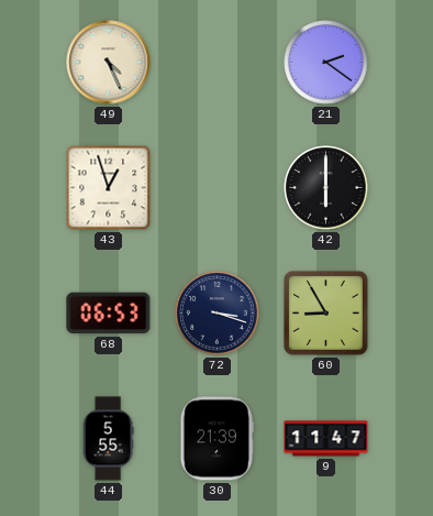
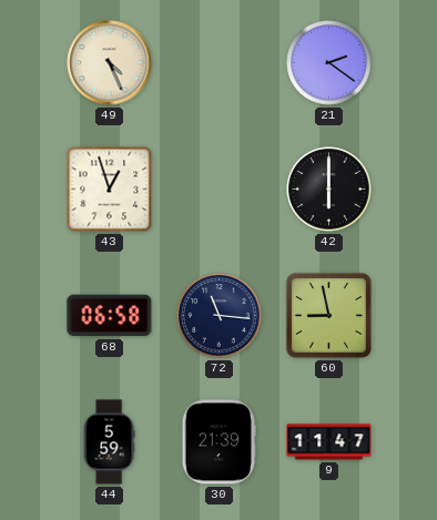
68: 06:53 -> 06:58
72: 3:18 -> 11:16
60: 8:55 -> 8:58
44: 5:55 -> 5:59
